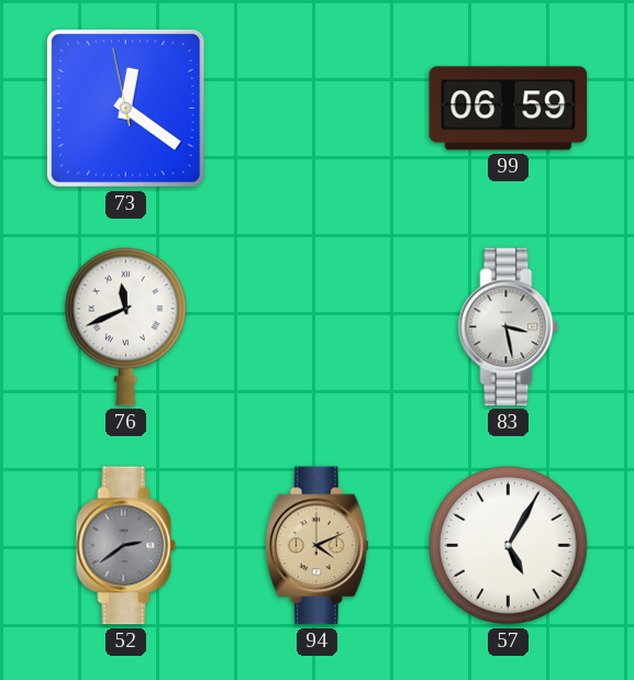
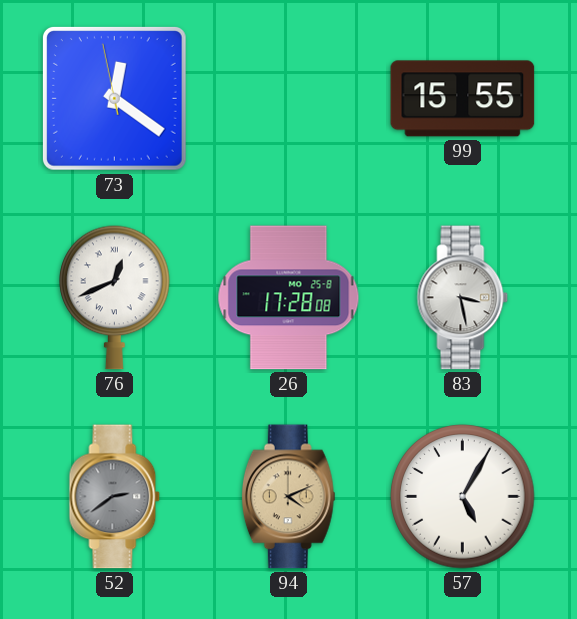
99: 06:59 -> 15:55
76: 11:41 -> 12:41
26: none -> 17:28
